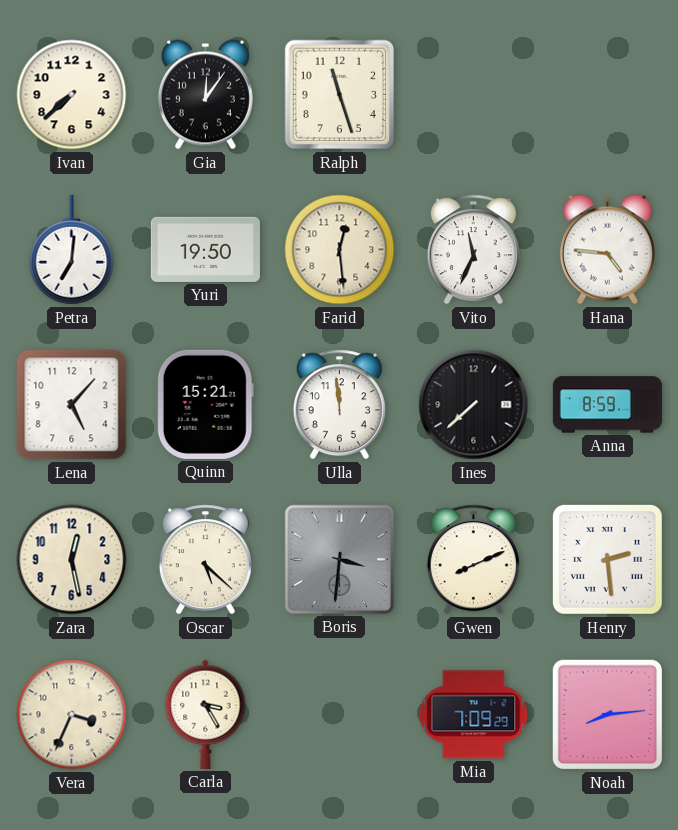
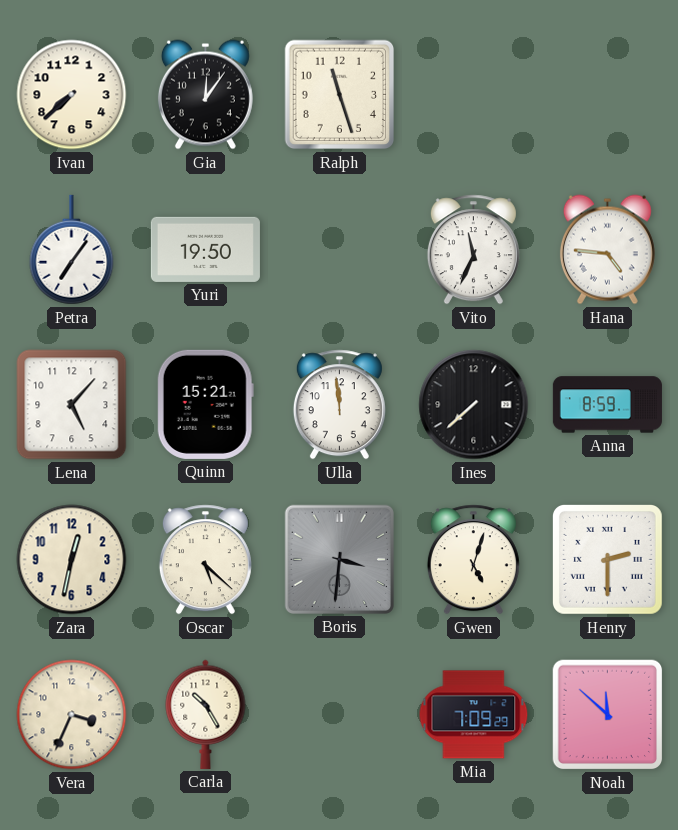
Petra: 7:01 -> 7:06
Farid: 12:29 -> none
Zara: 12:28 -> 12:32
Gwen: 8:11 -> 5:03
Henry: 2:29 -> 2:30
Carla: 3:25 -> 10:25
Noah: 8:14 -> 11:52
